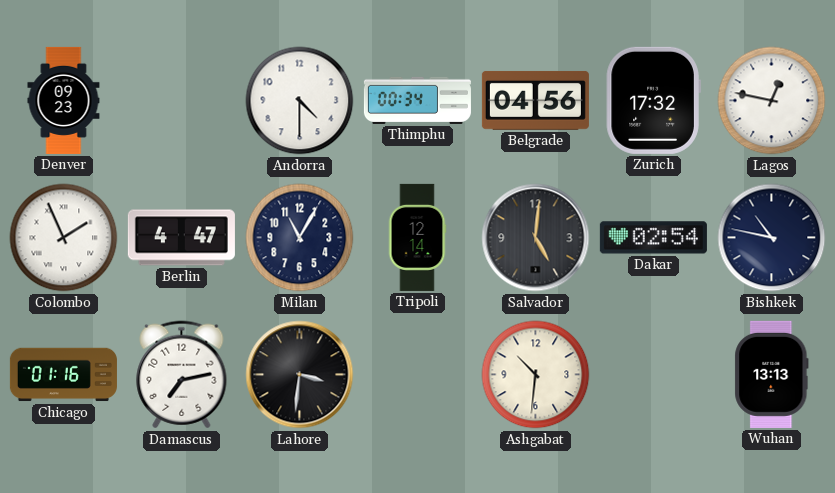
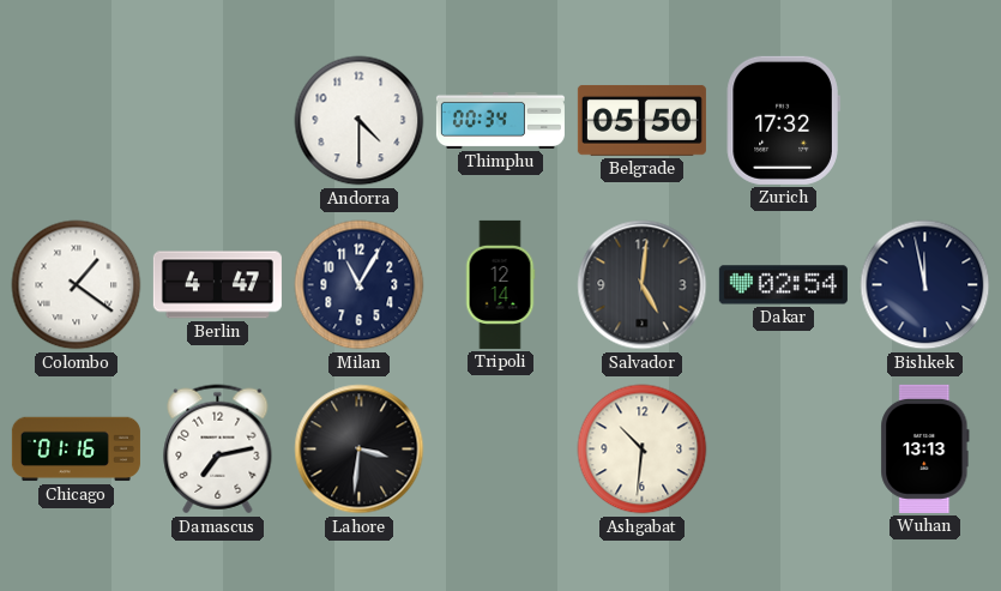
Denver: 09:23 -> none
Belgrade: 04:56 -> 05:50
Lagos: 12:47 -> none
Colombo: 1:56 -> 1:21
Bishkek: 10:47 -> 11:58
